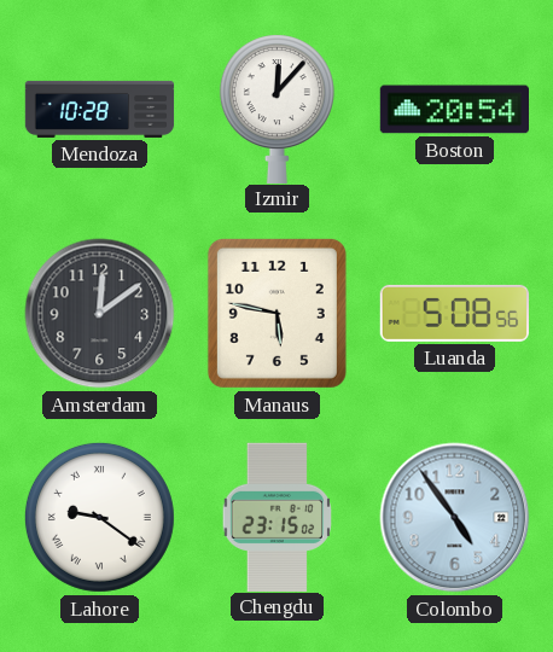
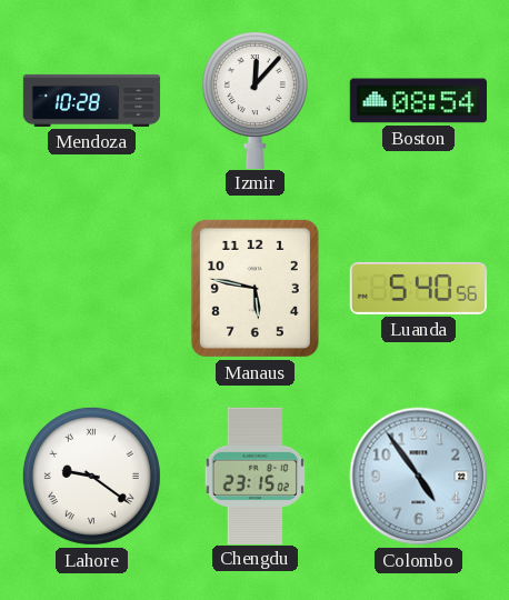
Boston: 20:54 -> 08:54
Amsterdam: 12:09 -> none
Luanda: 5:08 -> 5:40
